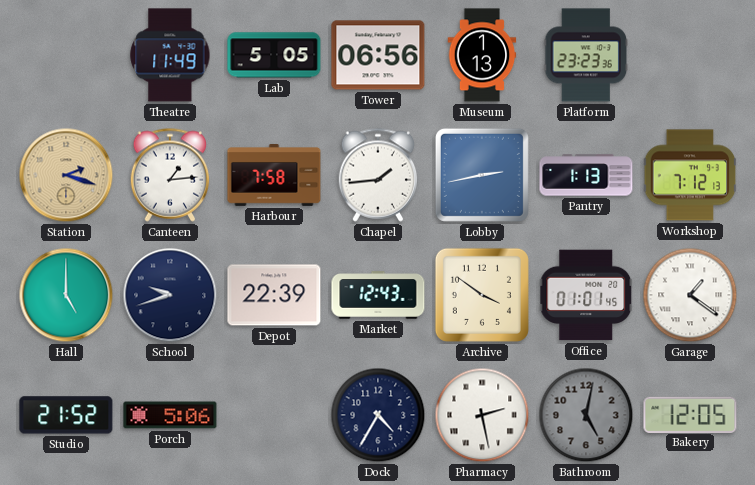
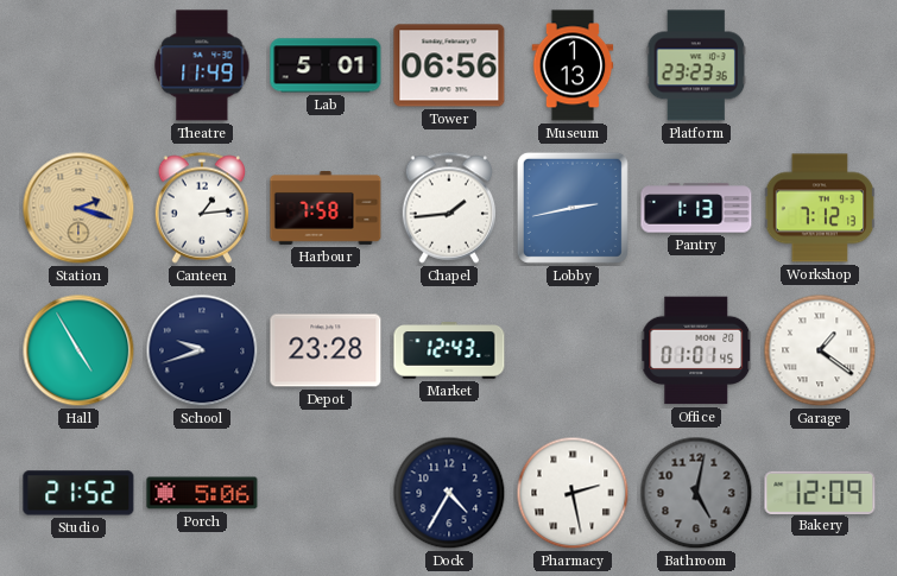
Lab: 5:05 -> 5:01
Hall: 5:00 -> 4:55
Depot: 22:39 -> 23:28
Archive: 3:51 -> none
Bakery: 12:05 -> 12:09
